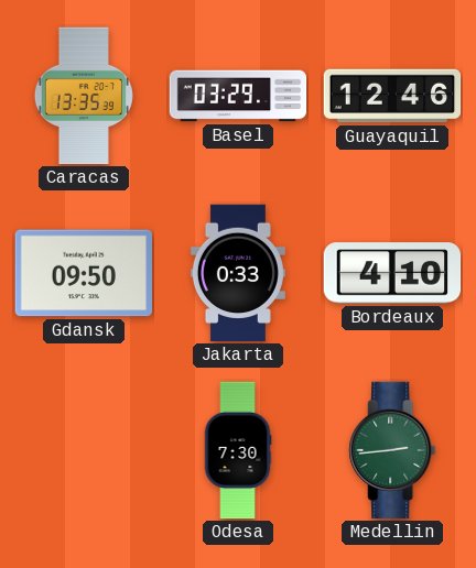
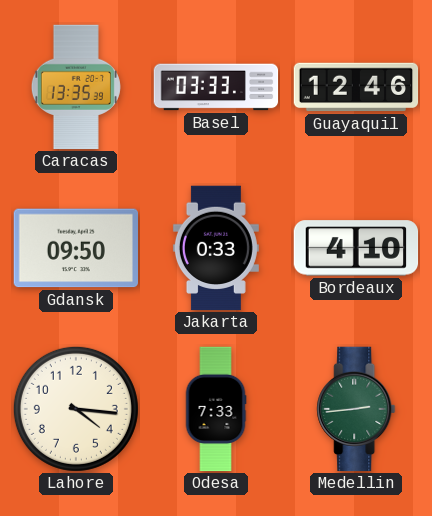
Basel: 03:29 -> 03:33
Lahore: none -> 4:16
Odesa: 7:30 -> 7:33
